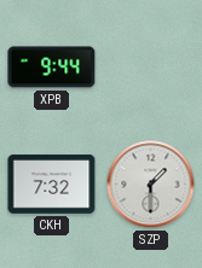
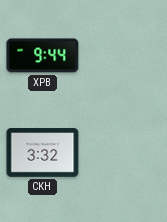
CKH: 7:32 -> 3:32
SZP: 1:30 -> none
